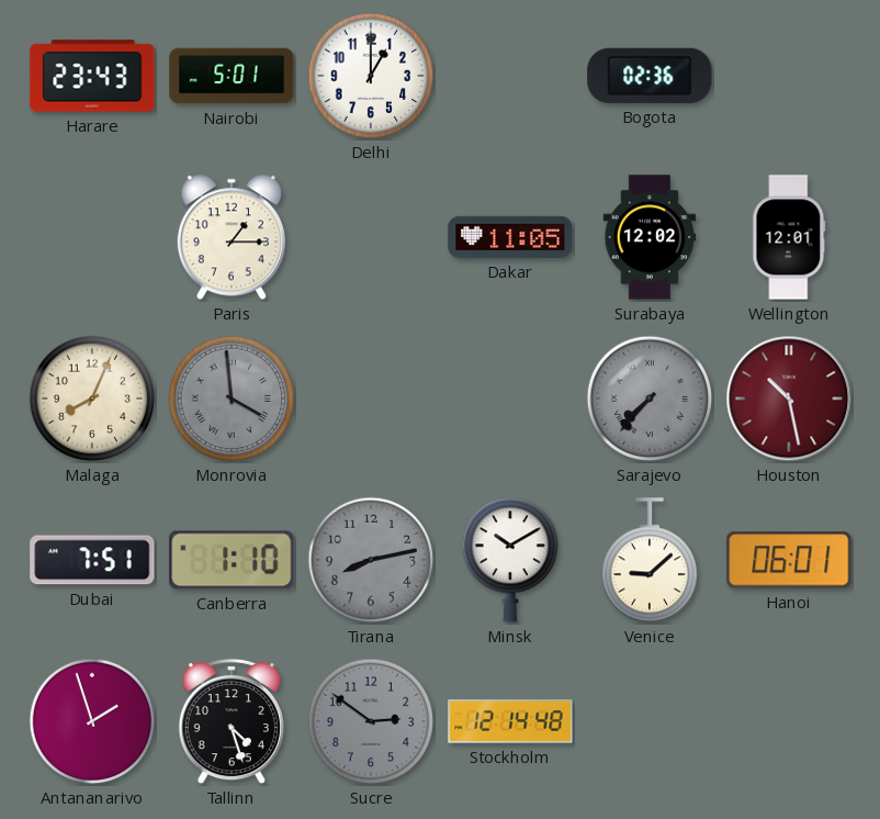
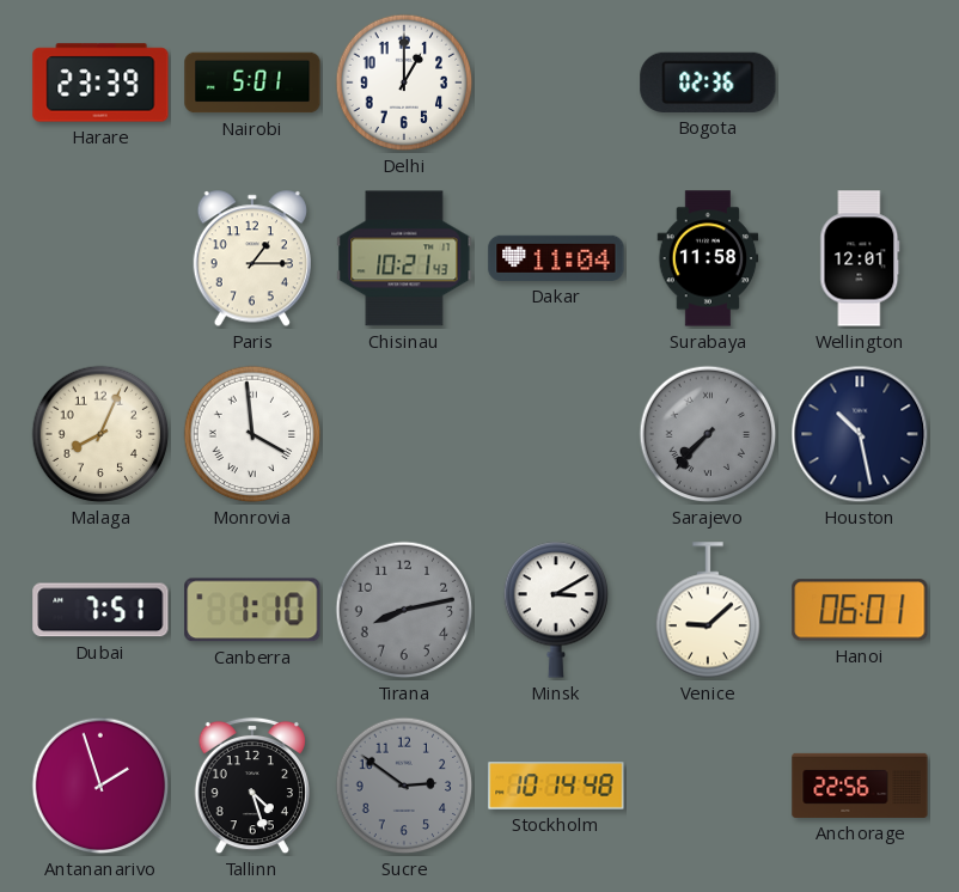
Harare: 23:43 -> 23:39
Chisinau: none -> 10:21
Dakar: 11:05 -> 11:04
Surabaya: 12:02 -> 11:58
Monrovia dial: grey -> white
Houston dial: burgundy -> navy
Minsk: 10:10 -> 3:10
Stockholm: 12:14 -> 10:14
Anchorage: none -> 22:56
